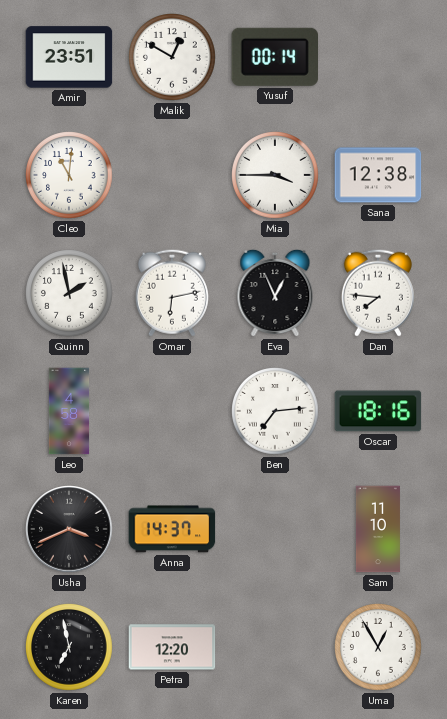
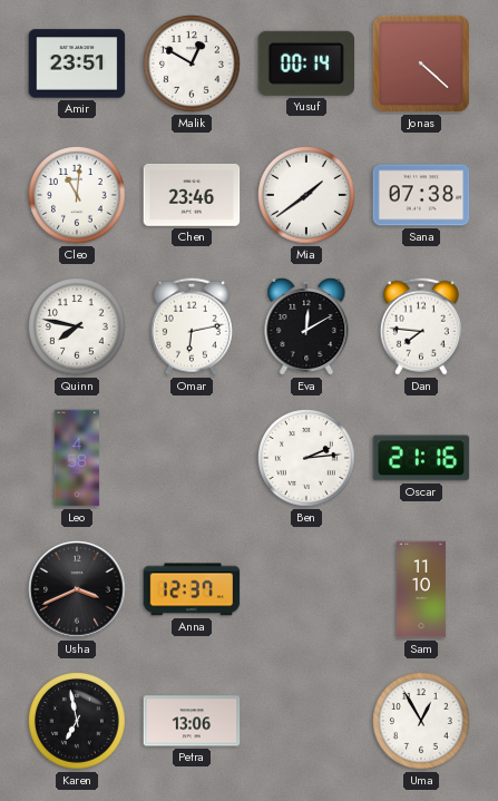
Jonas: none -> 4:22
Chen: none -> 23:46
Mia: 3:45 -> 1:39
Sana: 12:38 -> 07:38
Quinn: 1:58 -> 7:47
Eva: 12:56 -> 12:10
Ben: 7:14 -> 2:14
Oscar: 18:16 -> 21:16
Anna: 14:37 -> 12:37
Petra: 12:20 -> 13:06
